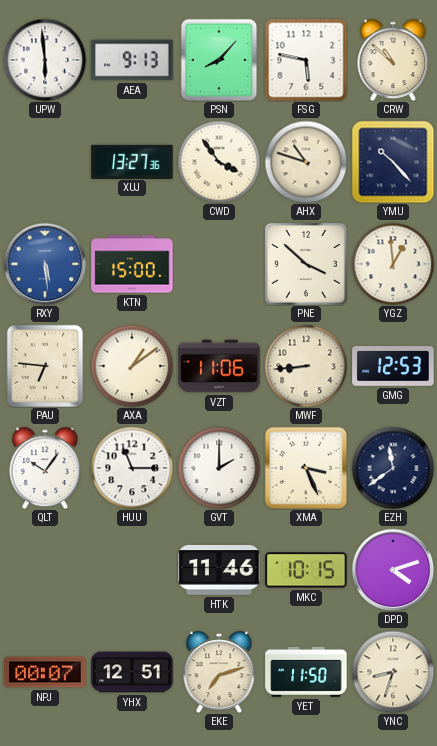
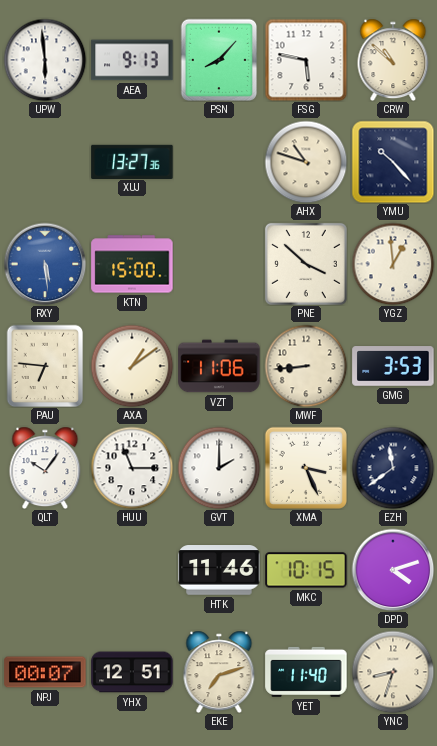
CWD: 3:54 -> none
GMG: 12:53 -> 3:53
YET: 11:50 -> 11:40
